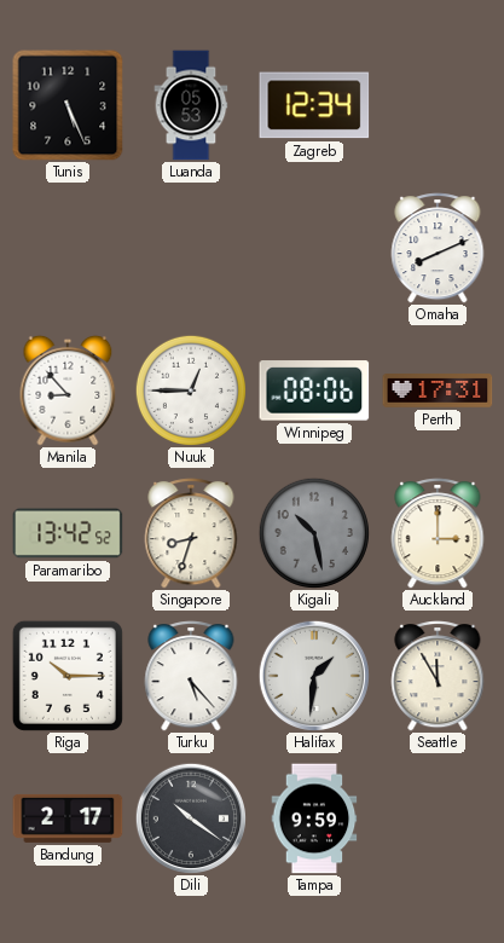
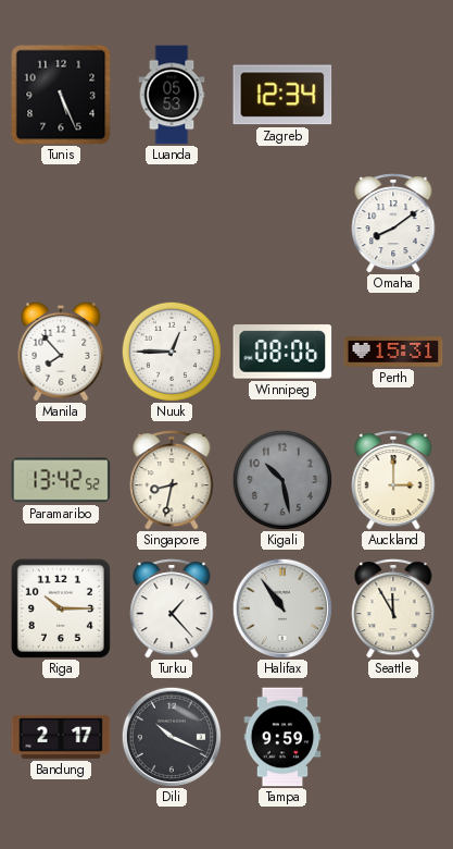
Omaha: 8:11 -> 8:09
Manila: 8:53 -> 7:53
Perth: 17:31 -> 15:31
Singapore: 8:33 -> 8:32
Turku: 5:23 -> 1:23
Halifax: 1:31 -> 10:54
Dili: 10:21 -> 10:19
